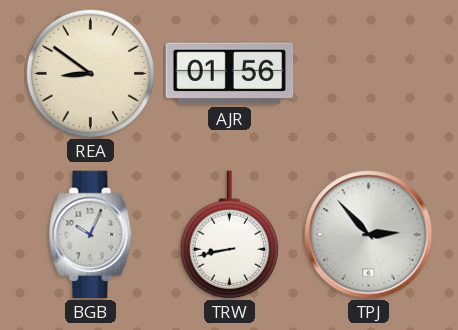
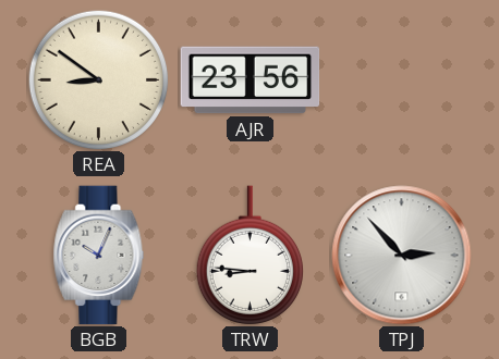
AJR: 01:56 -> 23:56
TRW: 8:43 -> 8:46
